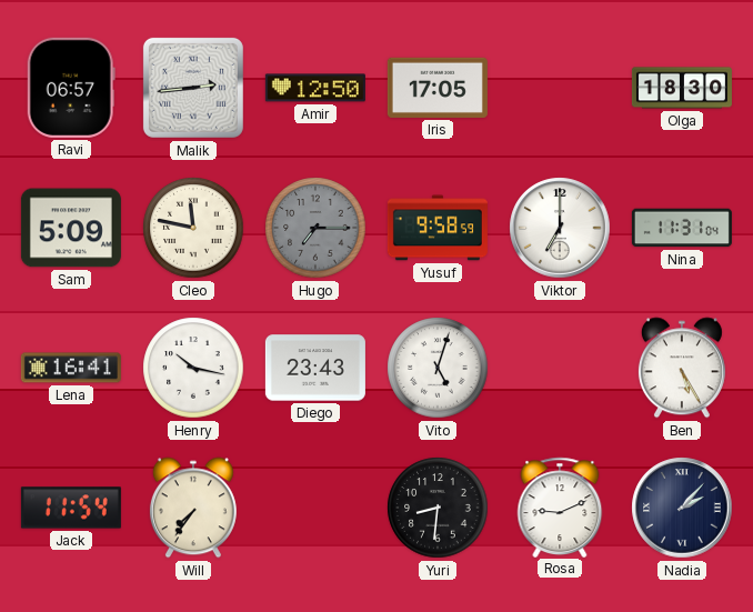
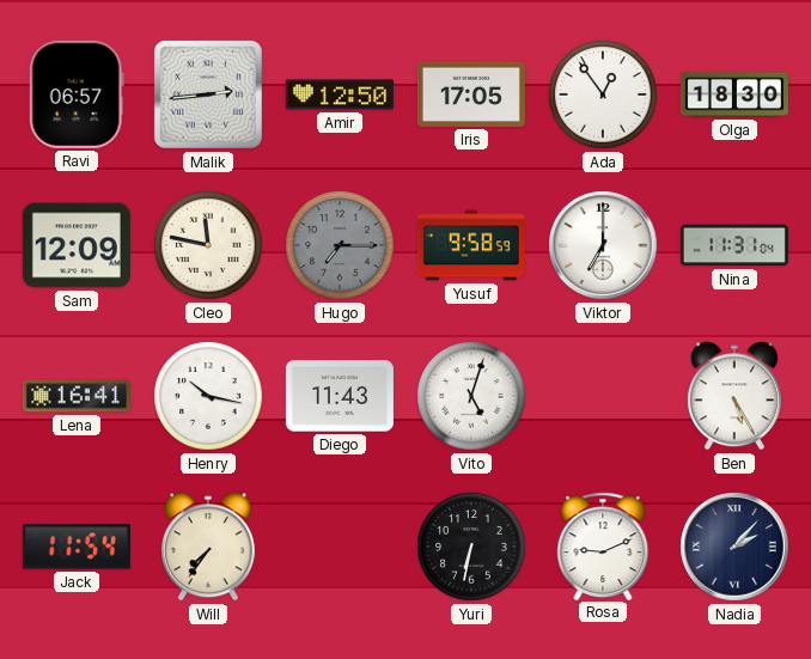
Ada: none -> 12:54
Sam: 5:09 -> 12:09
Diego: 23:43 -> 11:43
Yuri: 8:31 -> 6:32
